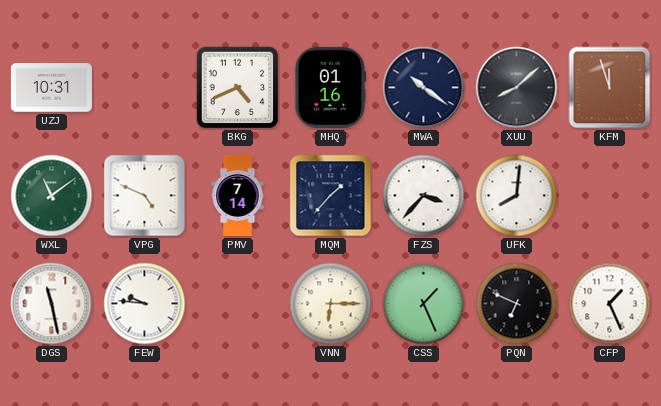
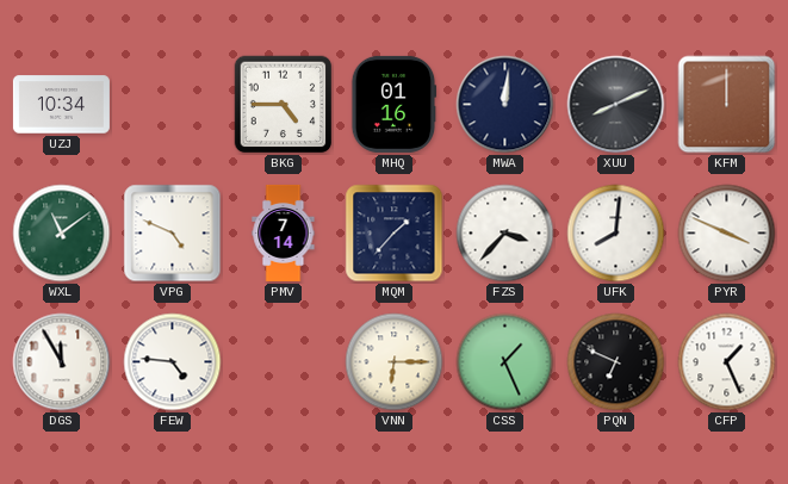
UZJ: 10:31 -> 10:34
BKG: 4:41 -> 4:45
MWA: 10:21 -> 12:01
XUU: 8:08 -> 8:11
KFM: 11:57 -> 12:00
PYR: none -> 3:49
DGS: 11:28 -> 11:55
FEW: 9:46 -> 4:46
